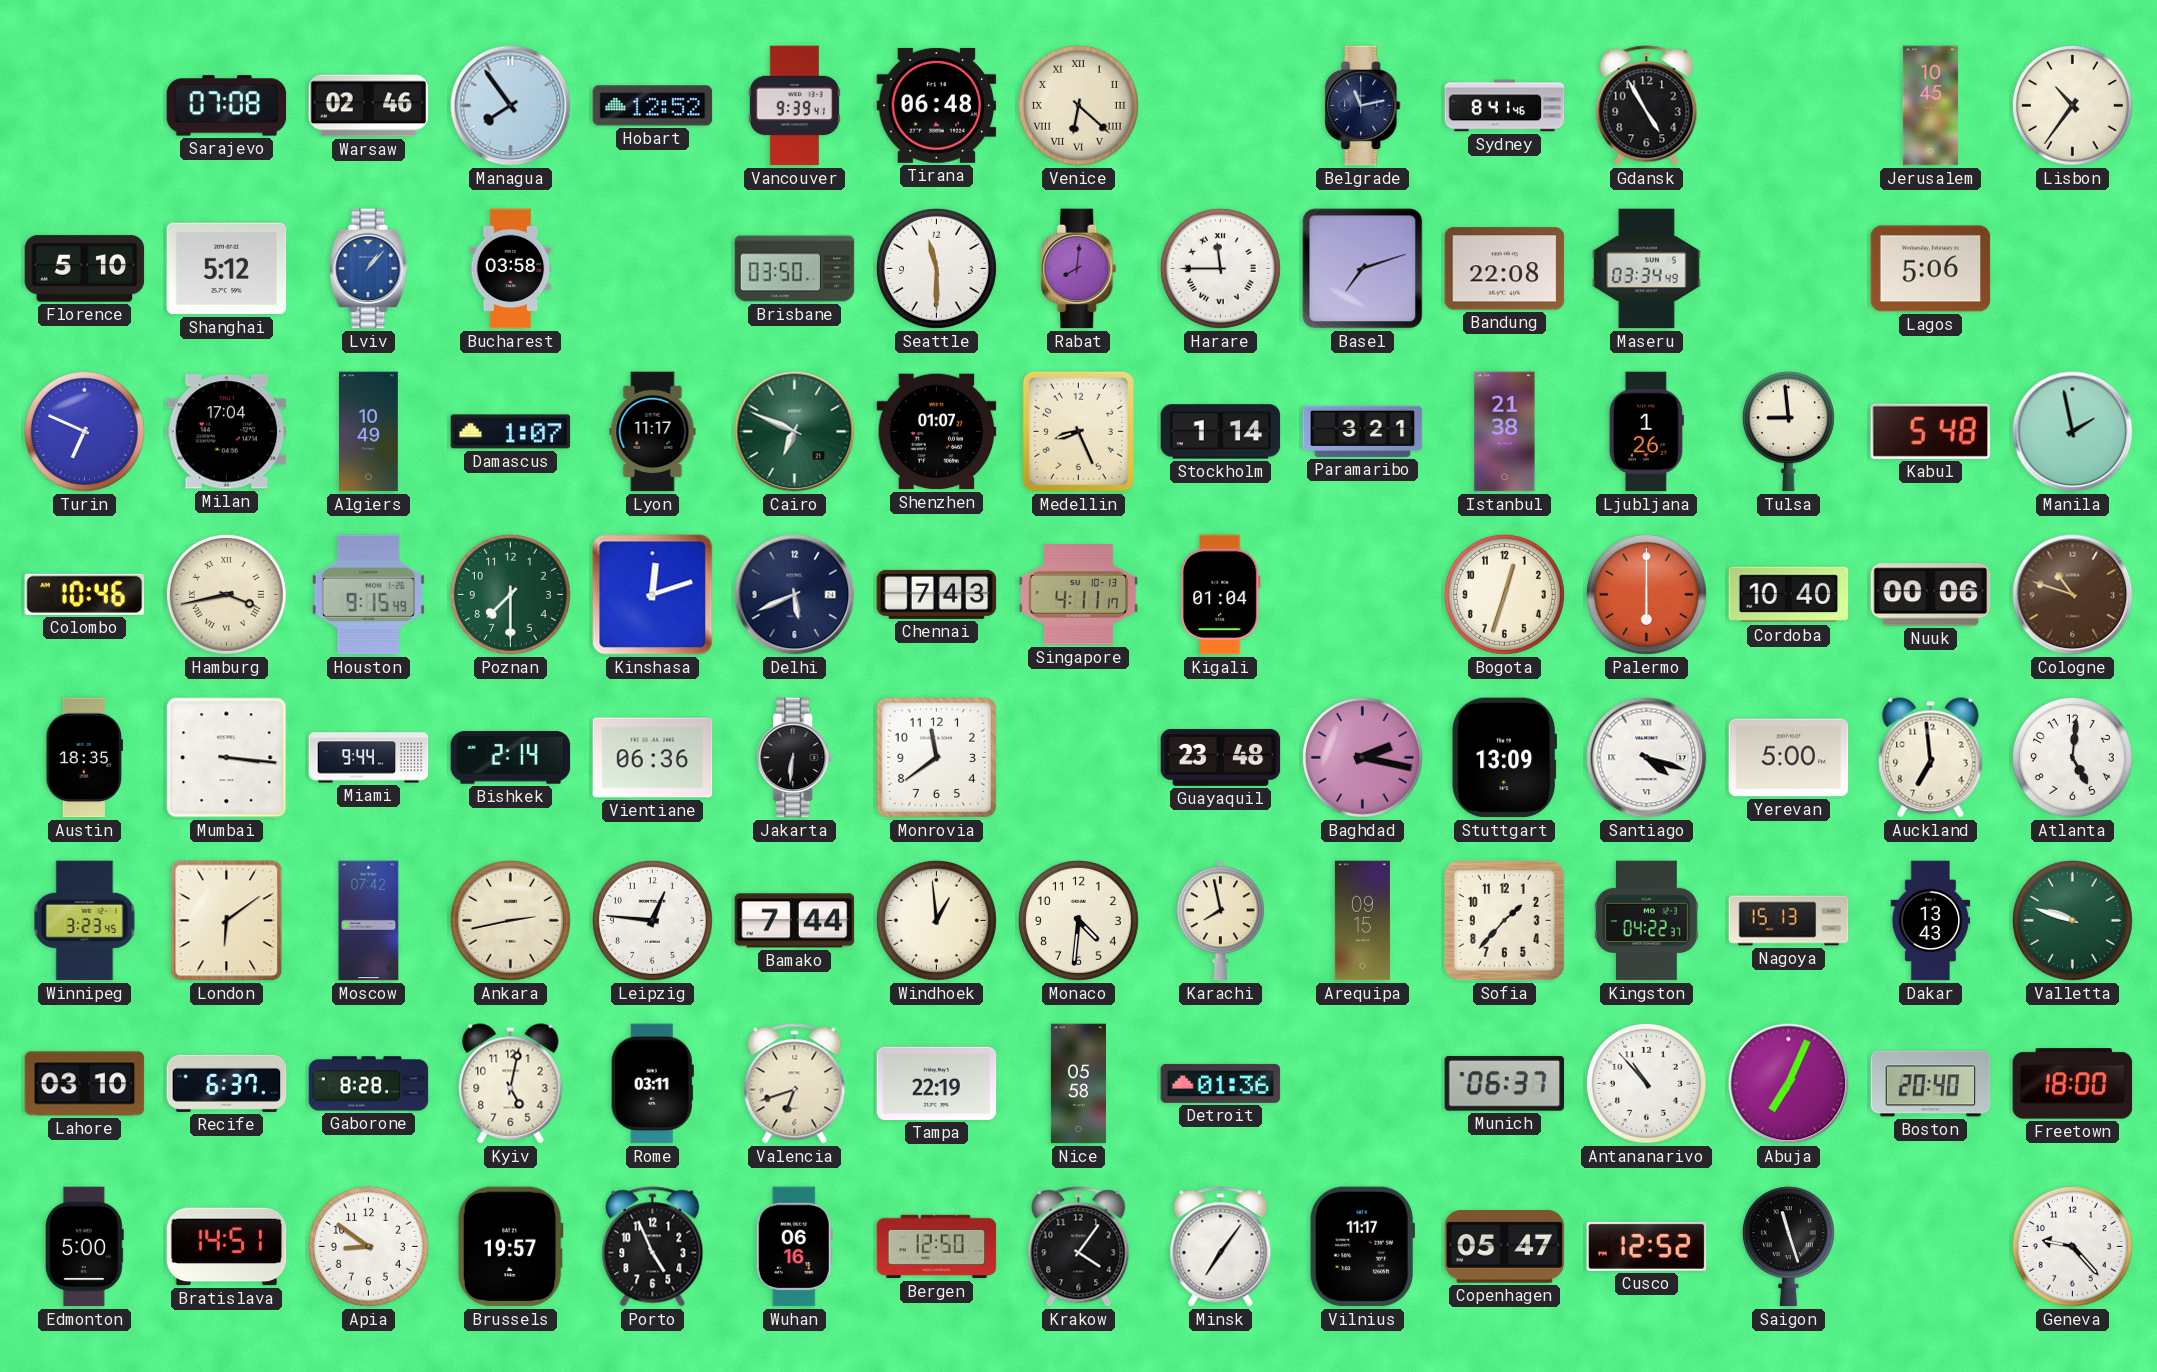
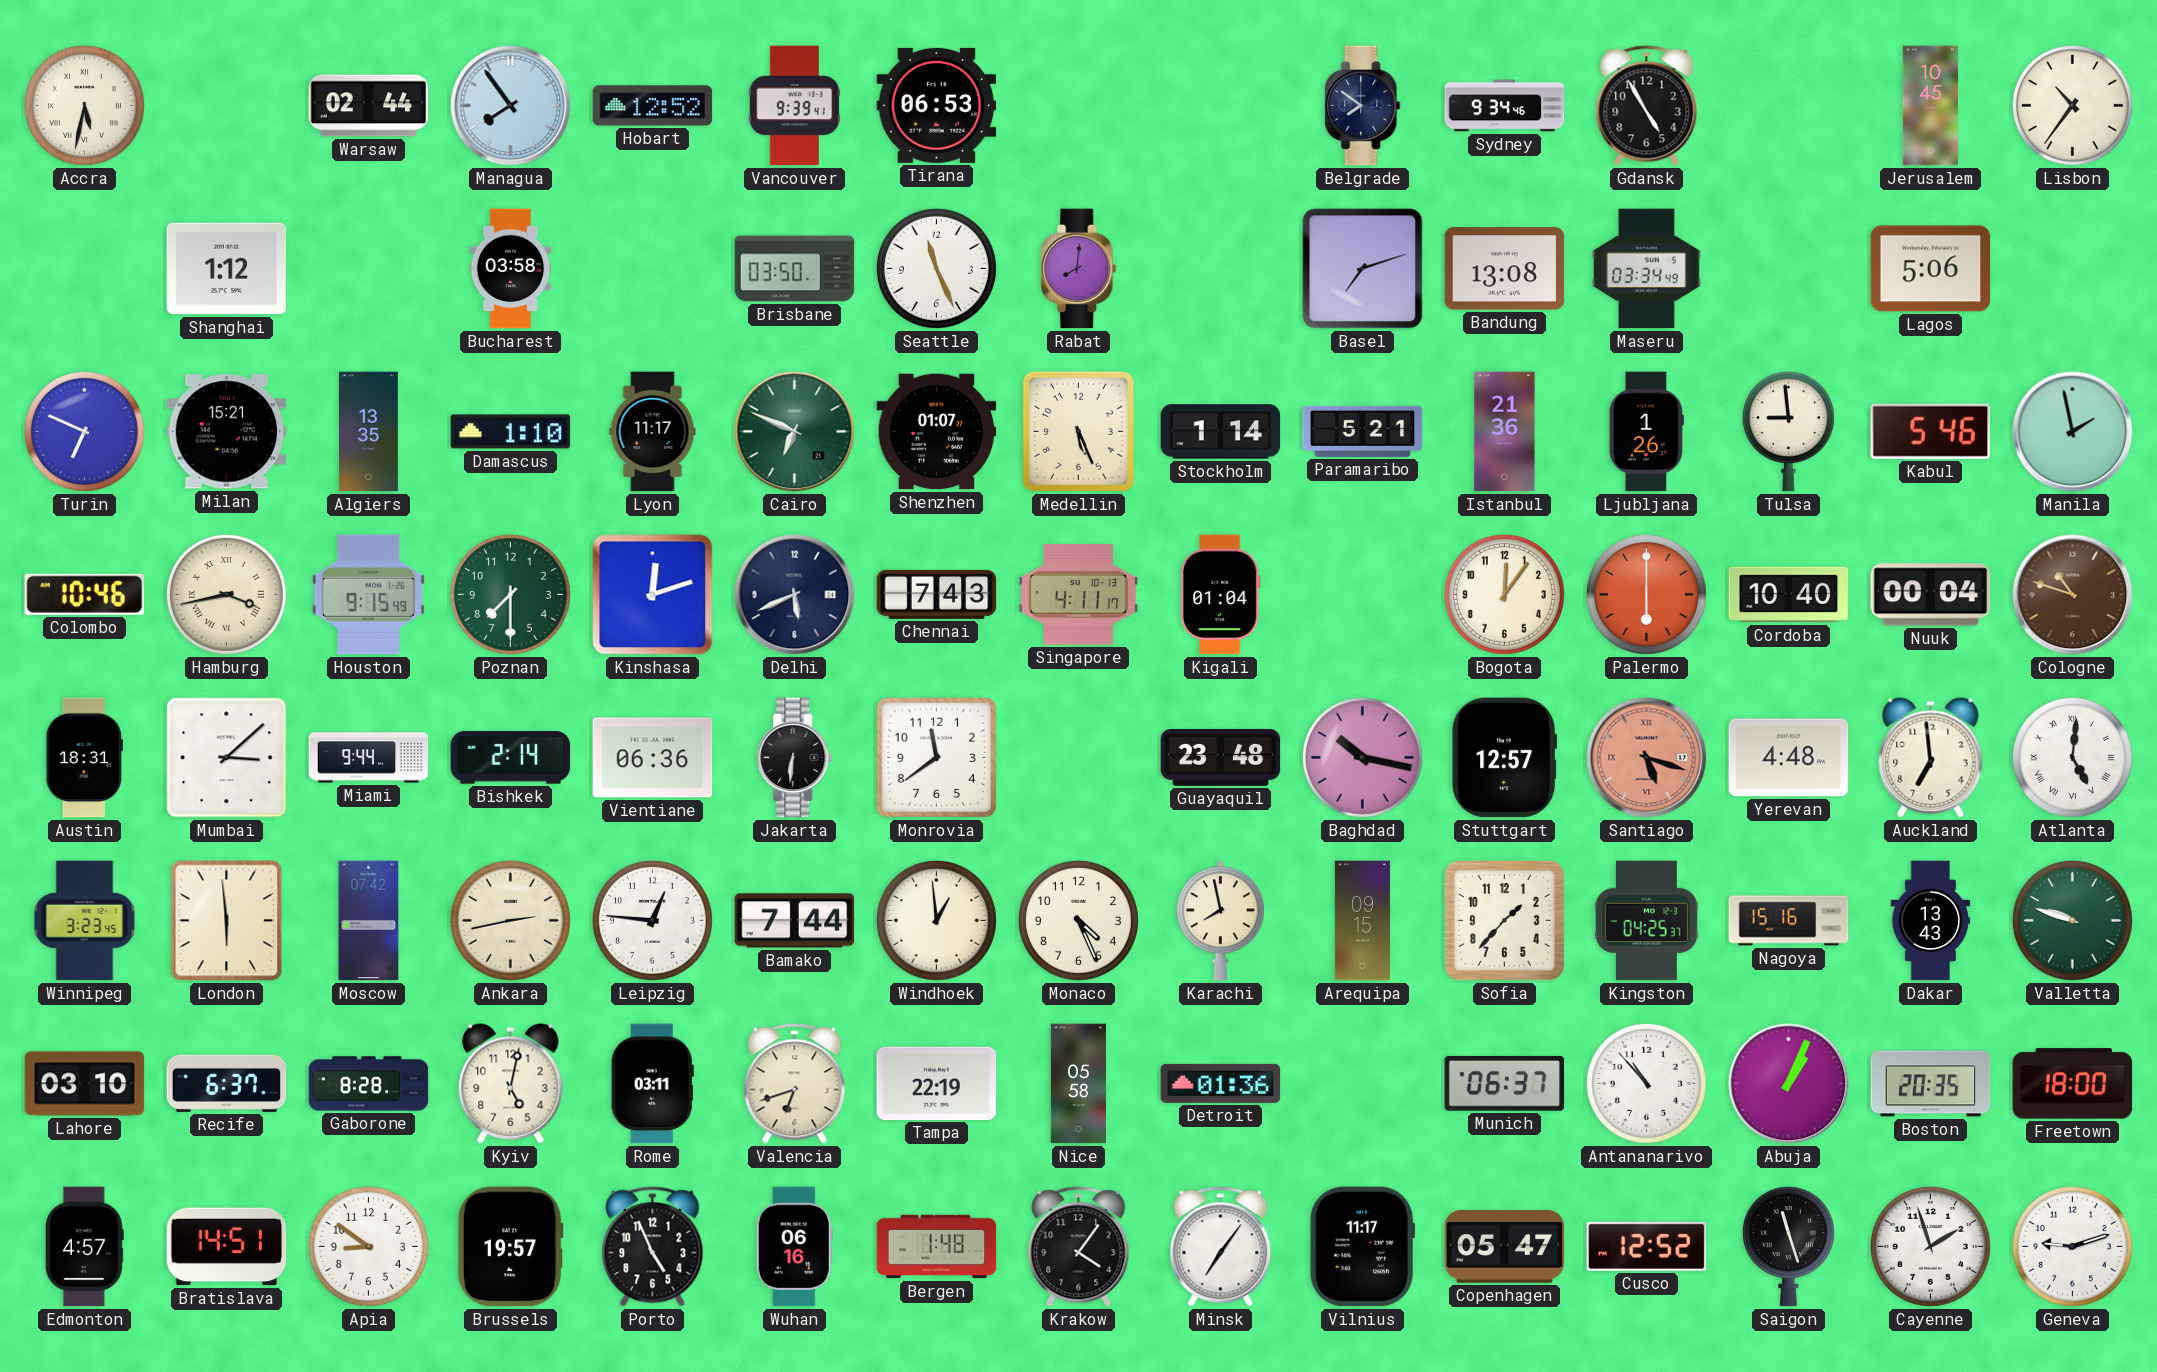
Accra: none -> 5:32
Sarajevo: 07:08 -> none
Warsaw: 02:46 -> 02:44
Tirana: 06:48 -> 06:53
Venice: 6:22 -> none
Belgrade: 11:13 -> 7:51
Sydney: 8:41 -> 9:34
Florence: 5:10 -> none
Shanghai: 5:12 -> 1:12
Lviv: 1:07 -> none
Seattle: 11:30 -> 11:26
Harare: 11:45 -> none
Bandung: 22:08 -> 13:08
Milan: 17:04 -> 15:21
Algiers: 10:49 -> 13:35
Damascus: 1:07 -> 1:10
Medellin: 8:26 -> 5:26
Paramaribo: 3:21 -> 5:21
Istanbul: 21:38 -> 21:36
Kabul: 5:48 -> 5:46
Bogota: 12:33 -> 12:06
Nuuk: 00:06 -> 00:04
Austin: 18:35 -> 18:31
Mumbai: 3:16 -> 3:08
Baghdad: 2:17 -> 10:17
Stuttgart: 13:09 -> 12:57
Santiago: 4:18 -> 5:18
Santiago dial: white -> salmon
Yerevan: 5:00 -> 4:48
Atlanta numerals: Arabic -> Roman
London: 6:09 -> 5:59
Monaco: 4:31 -> 4:26
Kingston: 04:22 -> 04:25
Nagoya: 15:13 -> 15:16
Abuja: 7:04 -> 1:04
Boston: 20:40 -> 20:35
Edmonton: 5:00 -> 4:57
Bergen: 12:50 -> 1:48
Cayenne: none -> 1:57
Geneva: 9:23 -> 9:12
